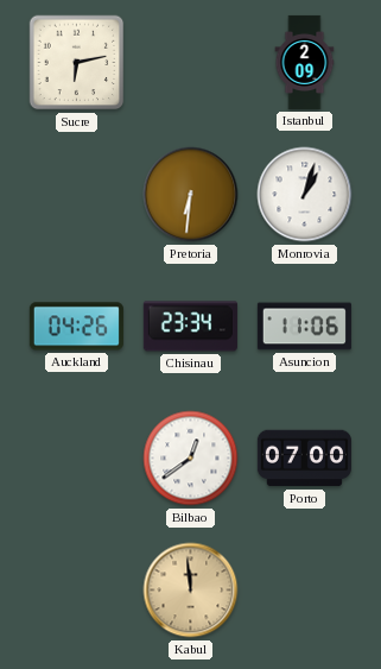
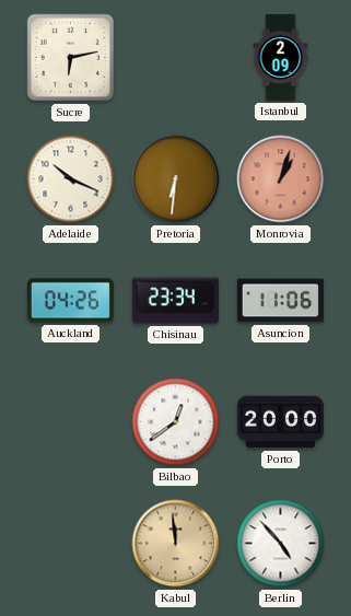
Adelaide: none -> 10:19
Monrovia dial: white -> salmon
Porto: 07:00 -> 20:00
Berlin: none -> 4:53
